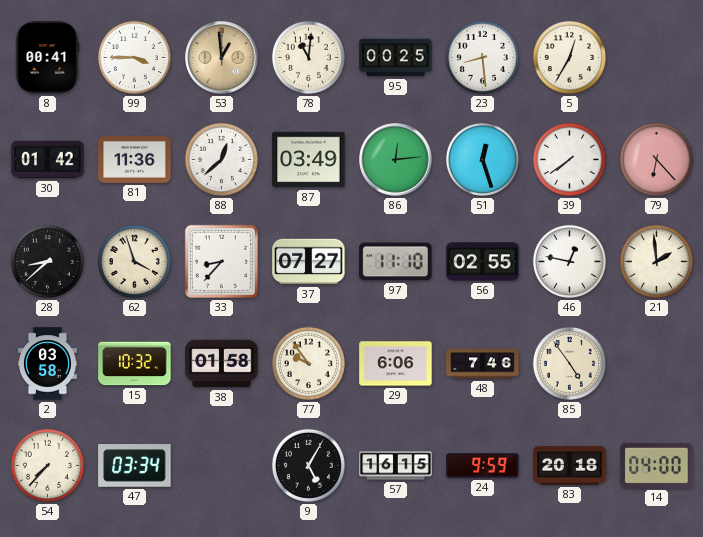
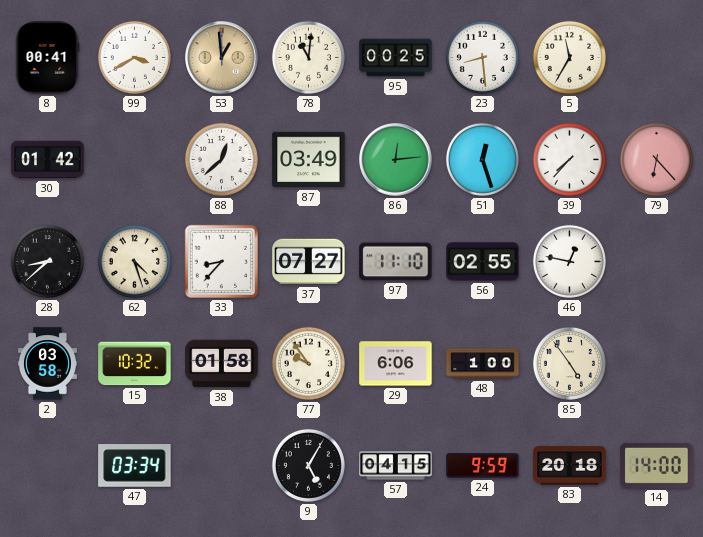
99: 3:45 -> 3:40
5: 12:35 -> 11:35
81: 11:36 -> none
39: 7:39 -> 7:37
62: 3:57 -> 4:27
21: 1:59 -> none
48: 7:46 -> 1:00
54: 7:37 -> none
57: 16:15 -> 04:15
14: 04:00 -> 14:00
